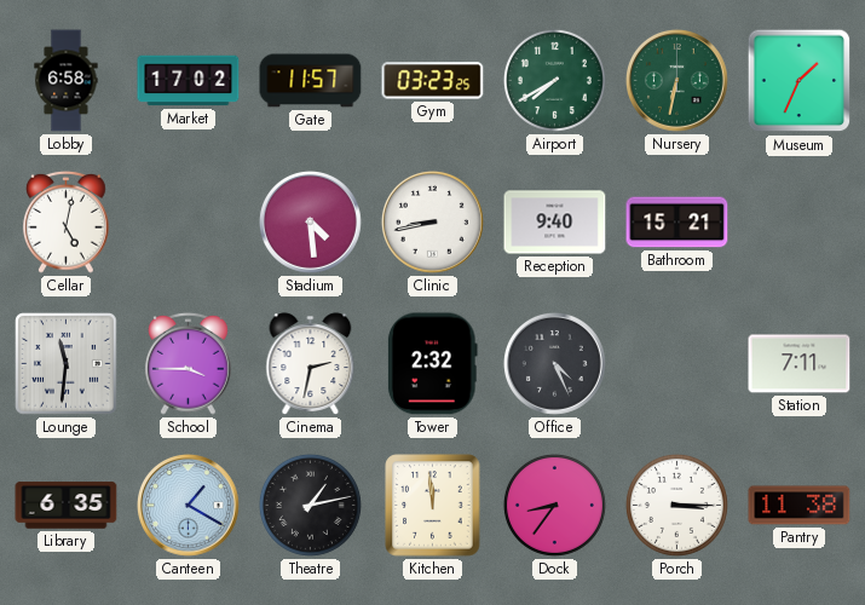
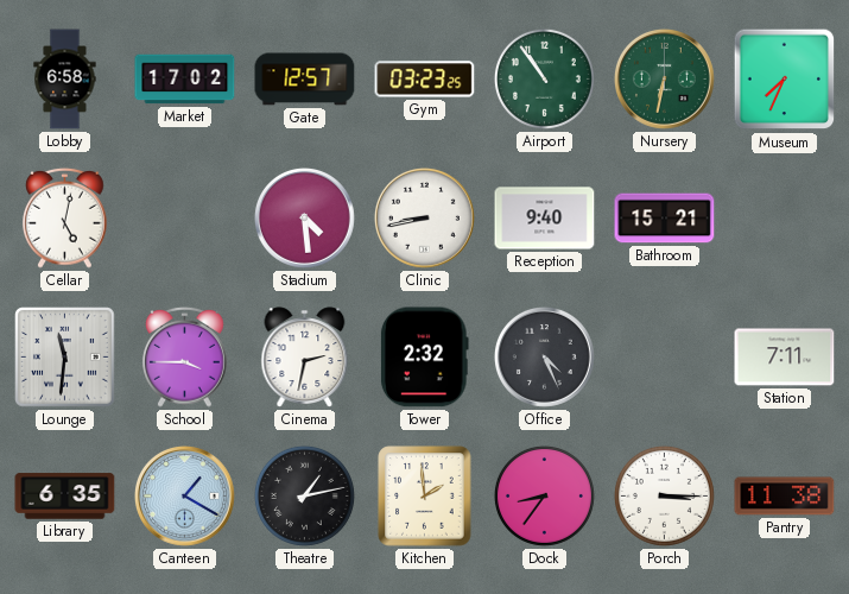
Gate: 11:57 -> 12:57
Airport: 7:40 -> 10:54
Museum: 1:34 -> 7:34
Kitchen: 11:59 -> 1:59
